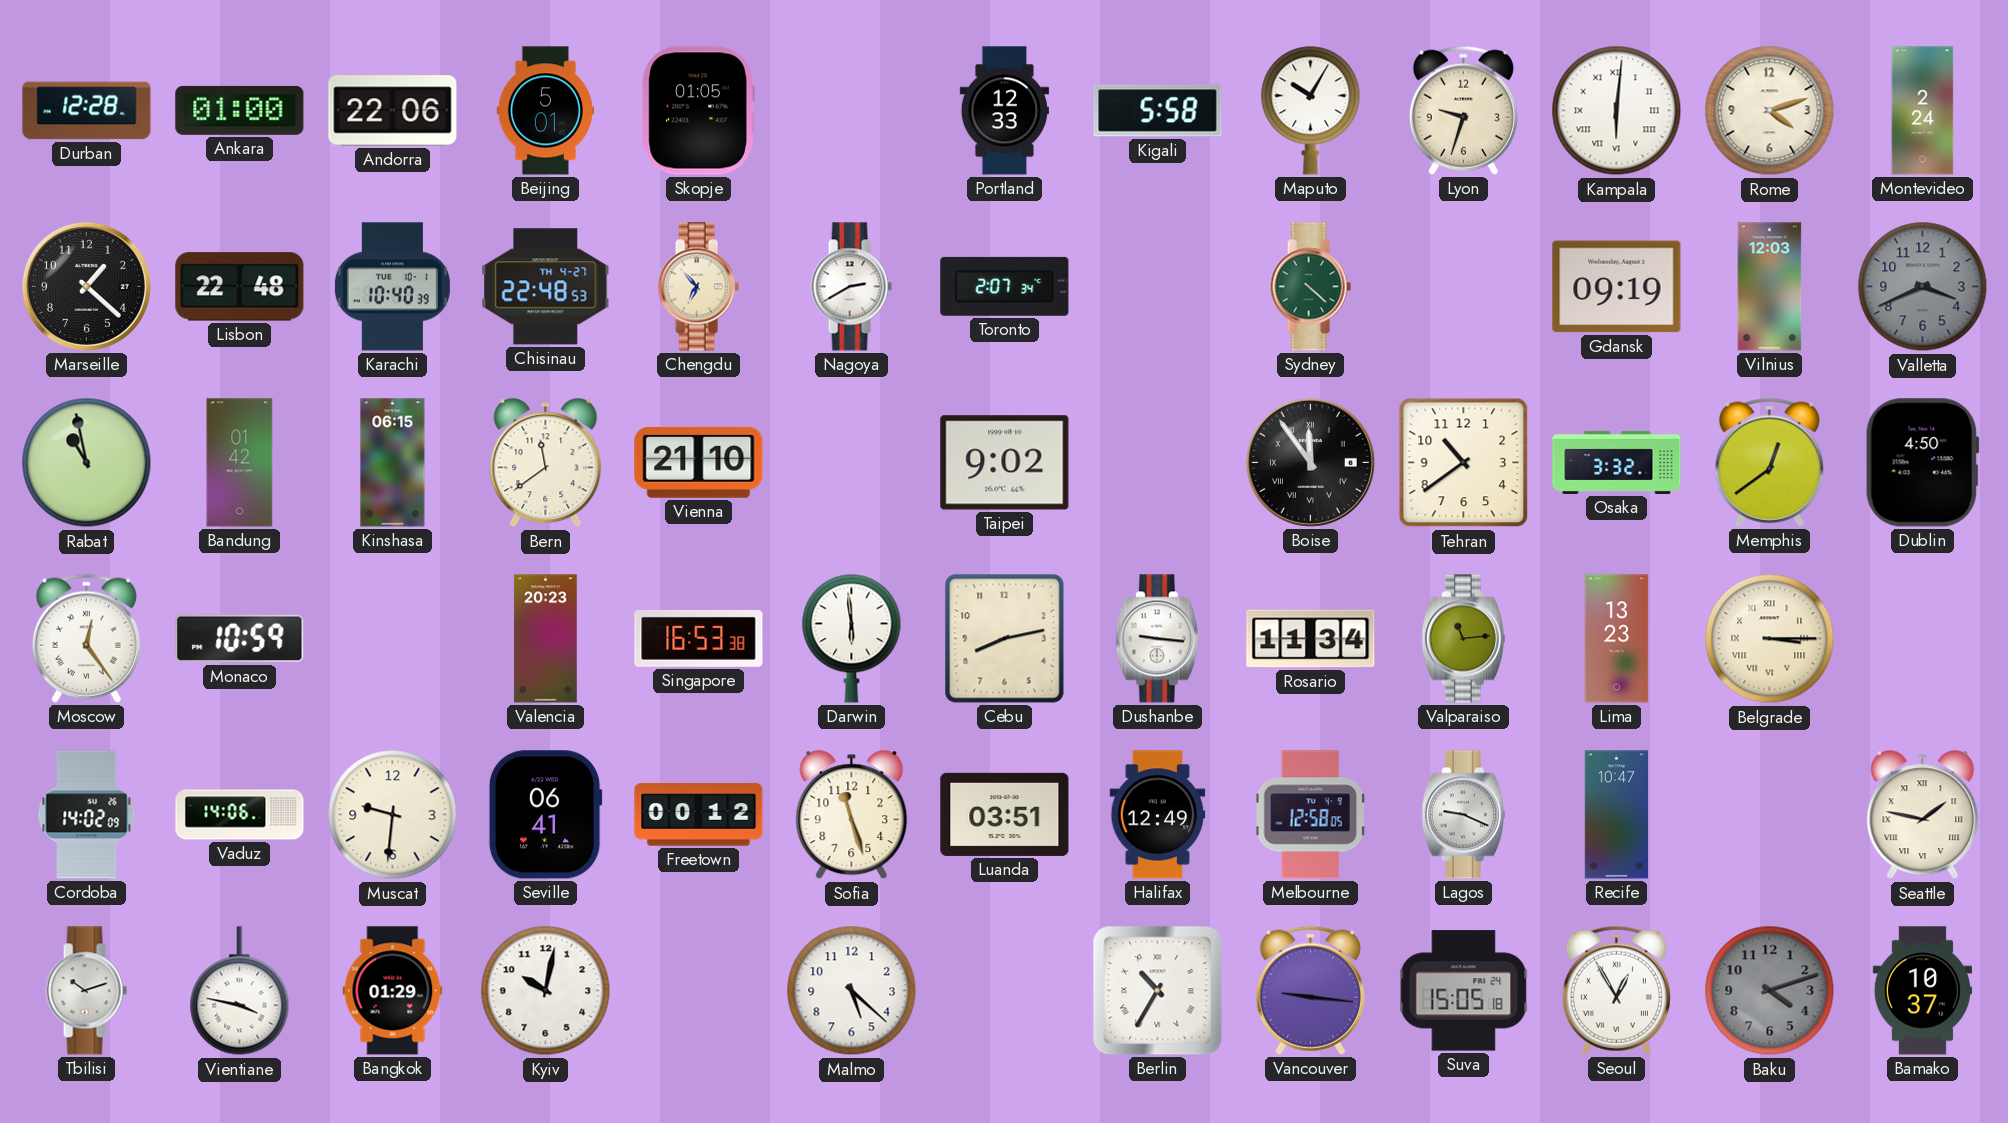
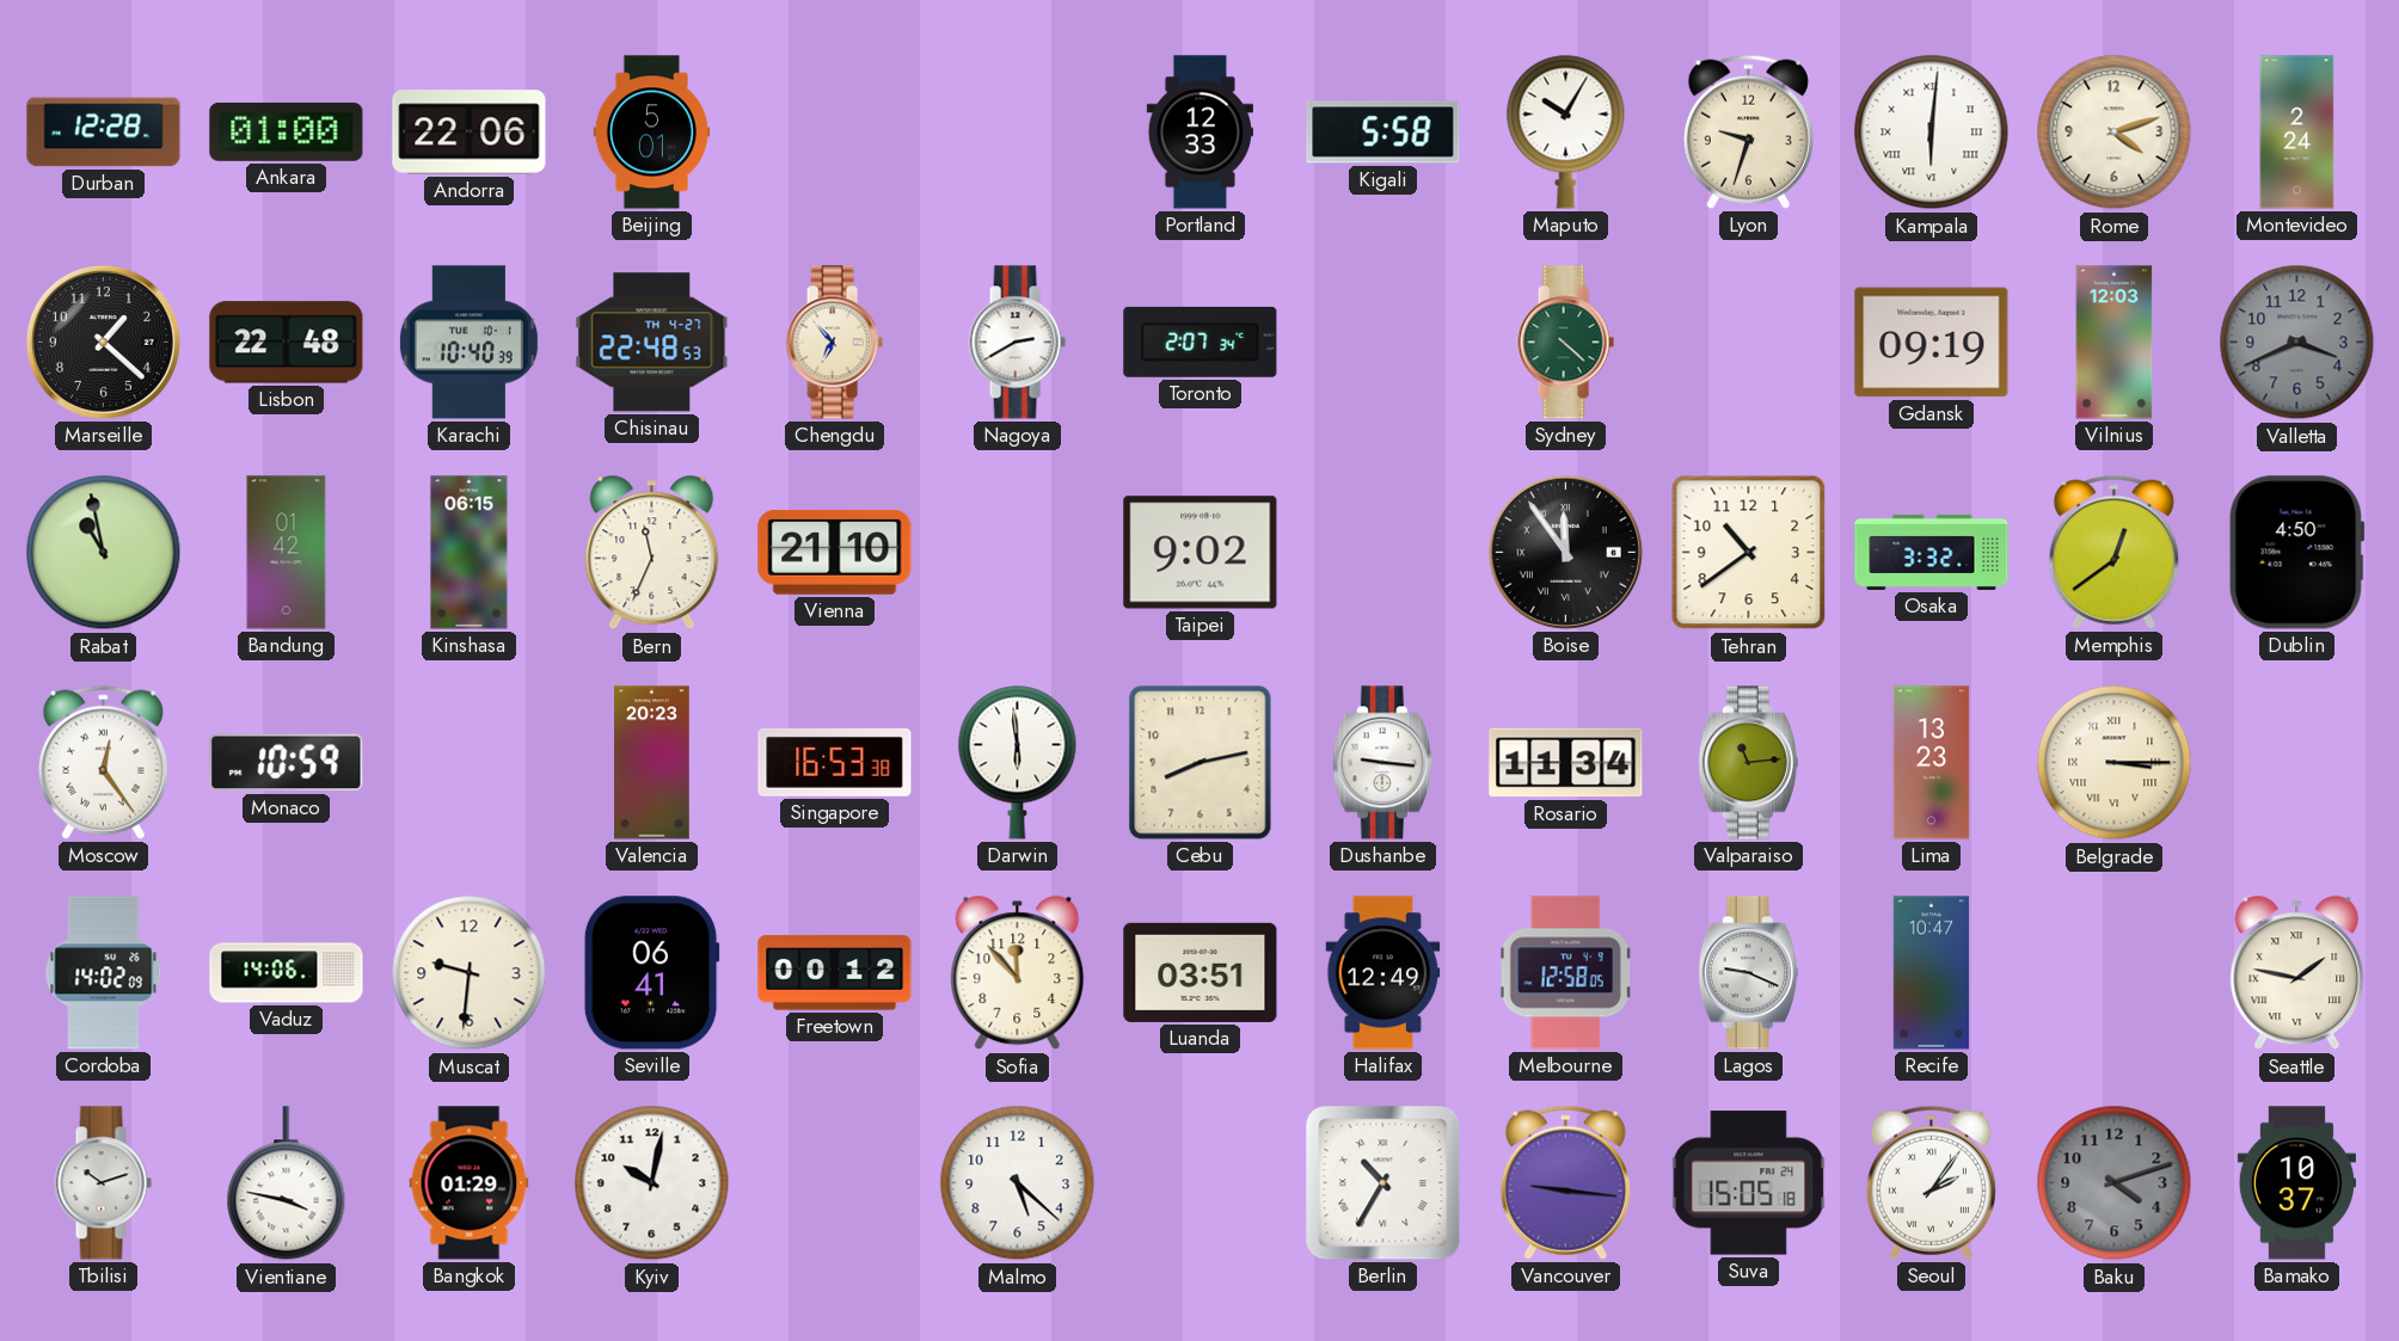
Skopje: 01:05 -> none
Bern: 11:39 -> 11:34
Sofia: 11:27 -> 11:53
Seoul: 12:55 -> 2:06
